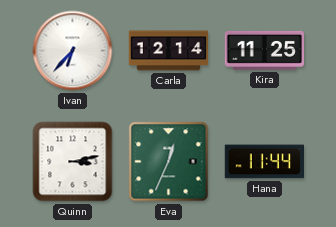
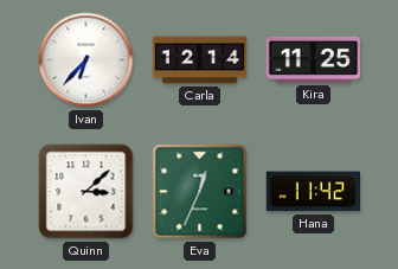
Quinn: 3:13 -> 3:08
Hana: 11:44 -> 11:42
